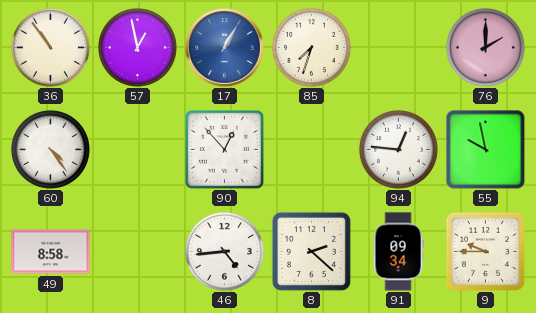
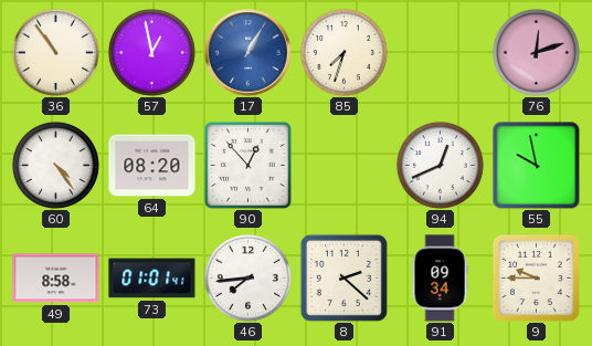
76: 2:00 -> 12:12
64: none -> 08:20
94: 12:46 -> 12:41
73: none -> 01:01
46: 4:44 -> 7:44
